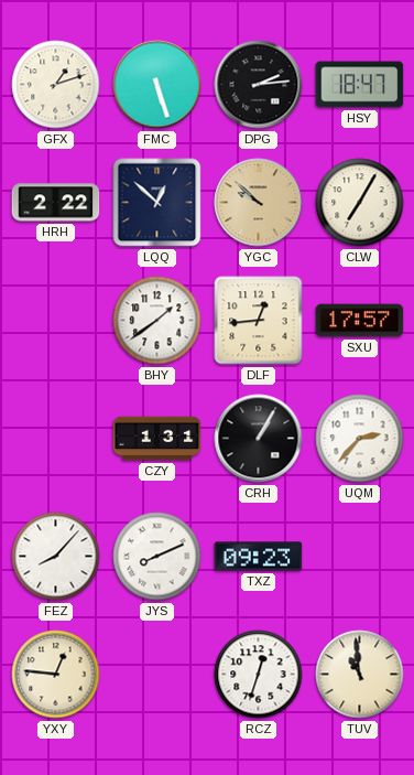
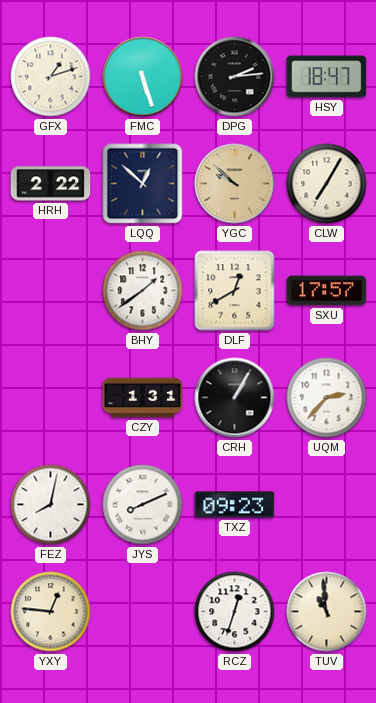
DLF: 12:44 -> 12:40
FEZ: 8:07 -> 8:02
